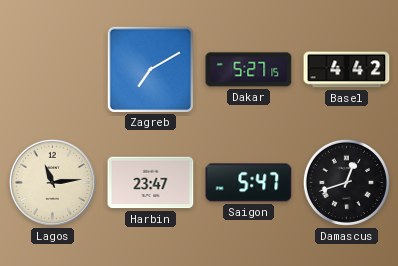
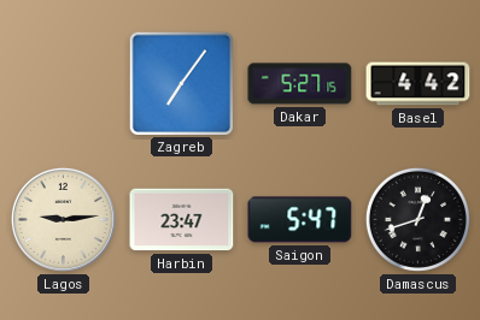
Zagreb: 7:10 -> 7:06
Lagos: 11:14 -> 9:14
